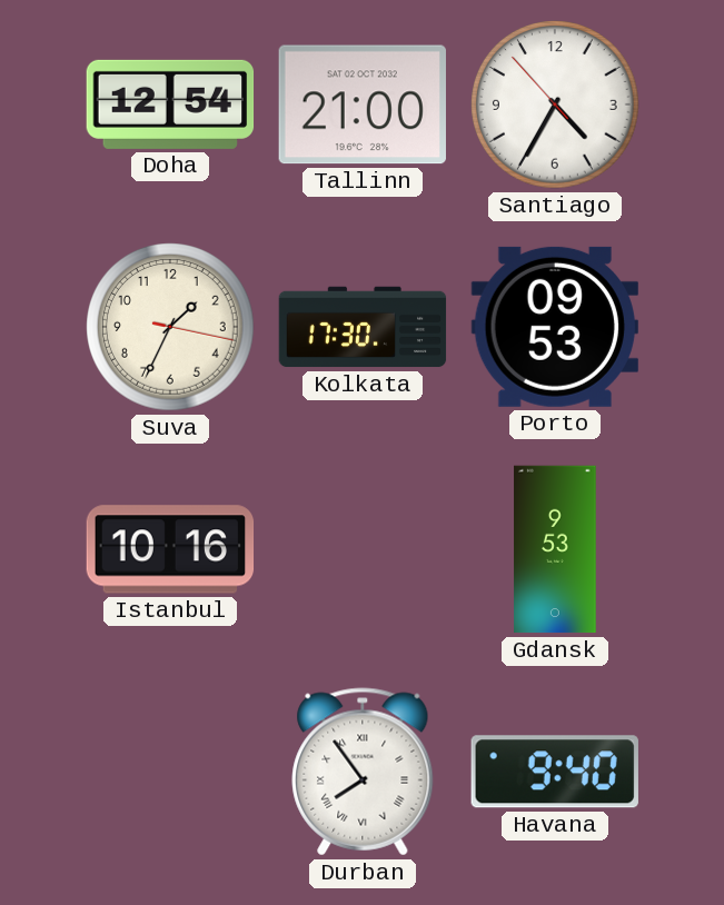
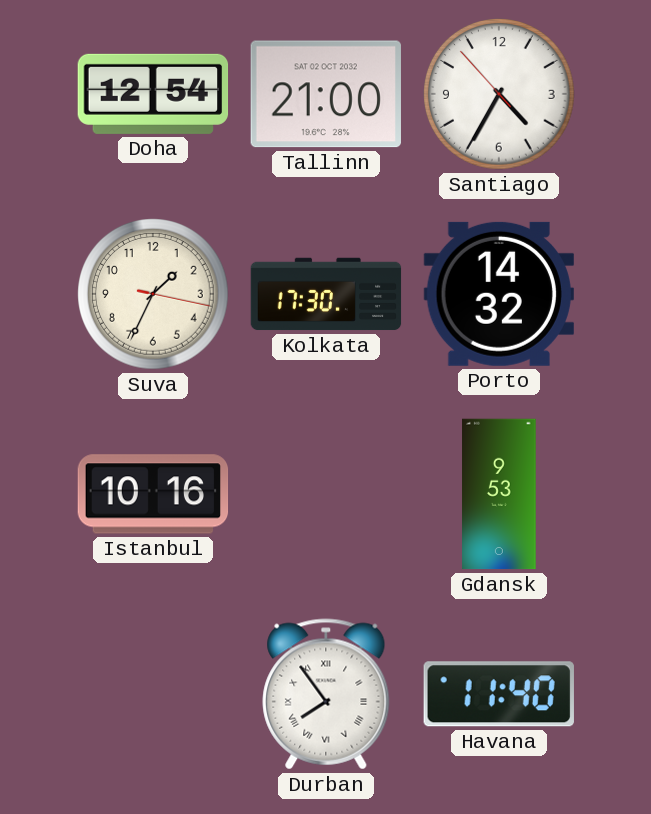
Porto: 09:53 -> 14:32
Havana: 9:40 -> 11:40
